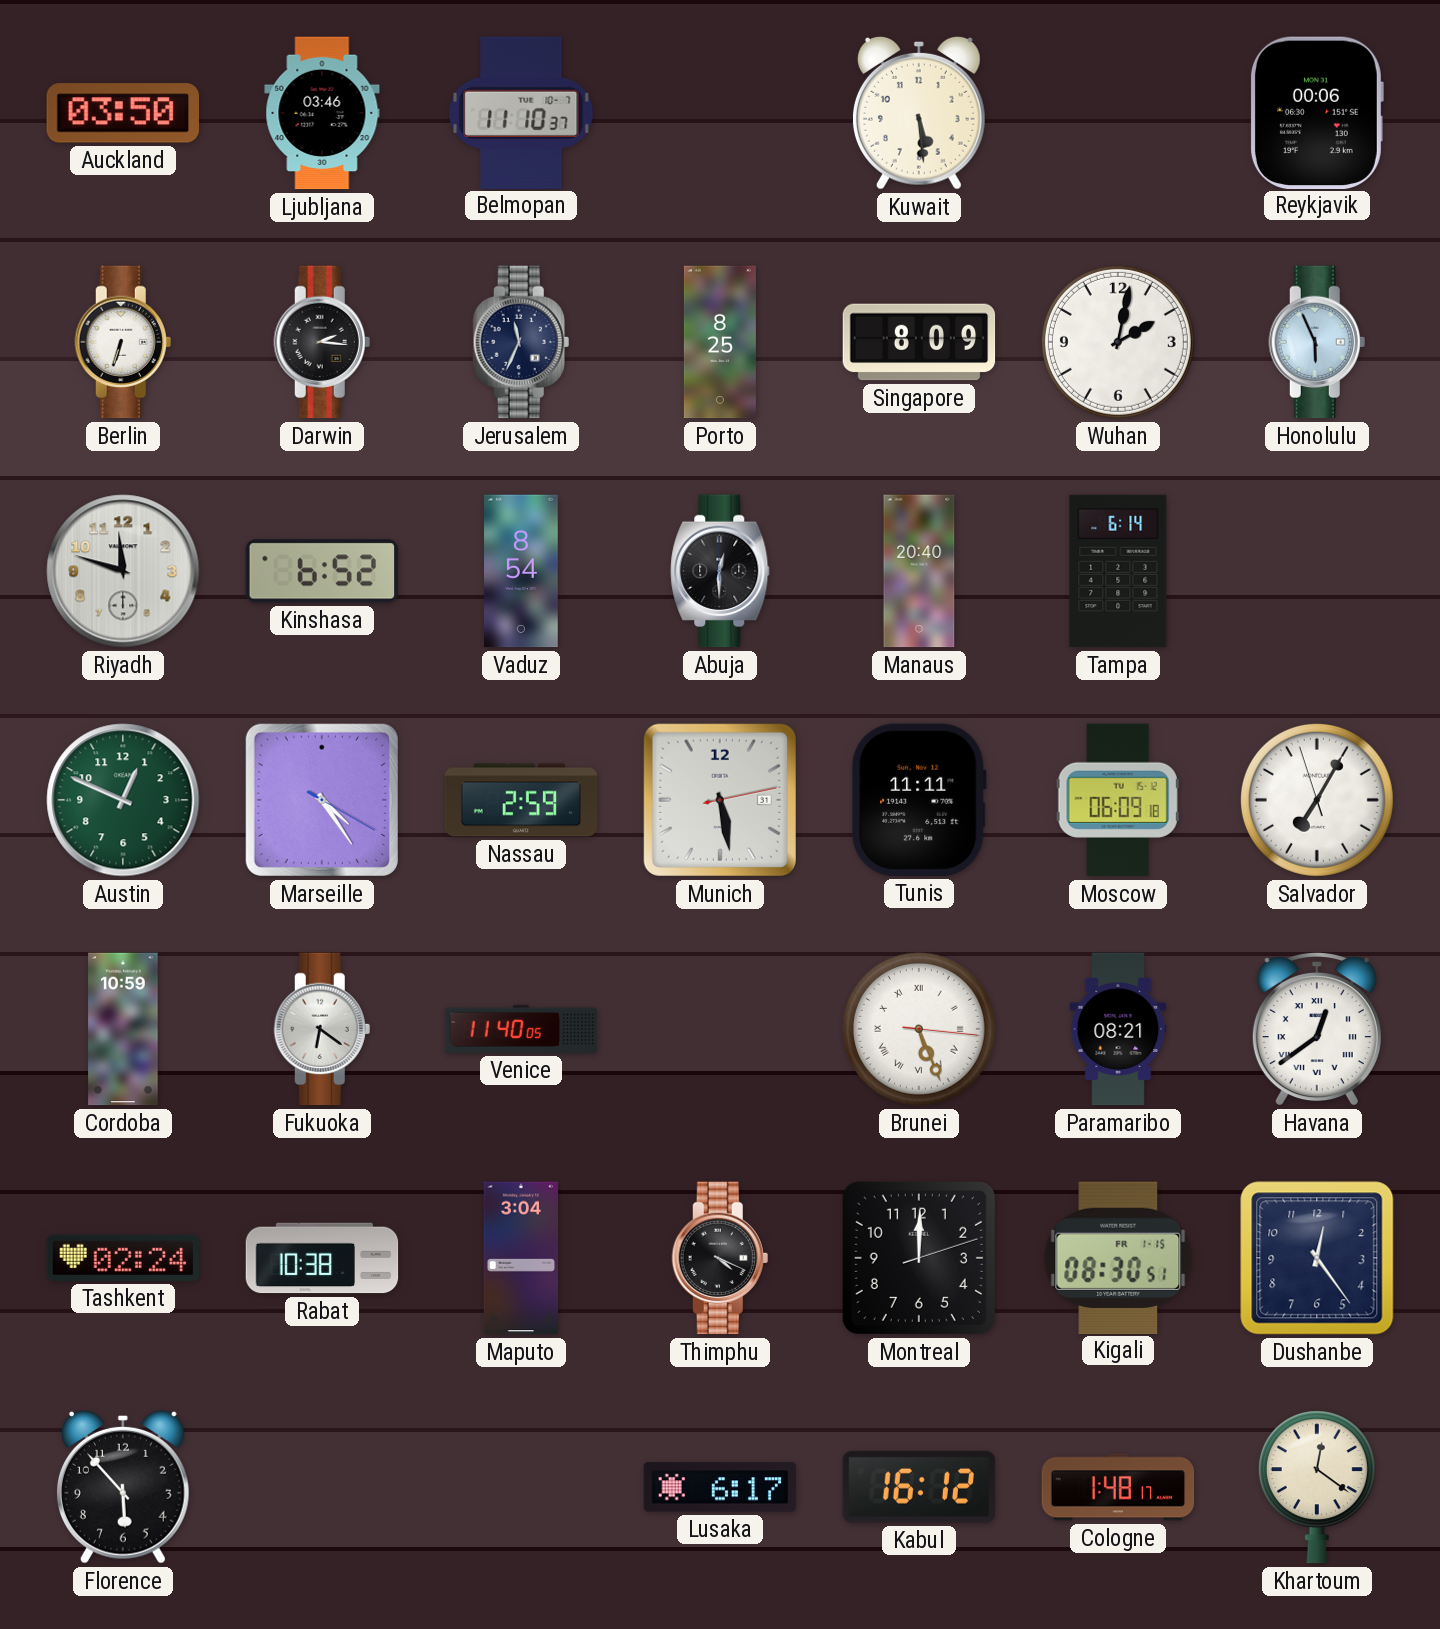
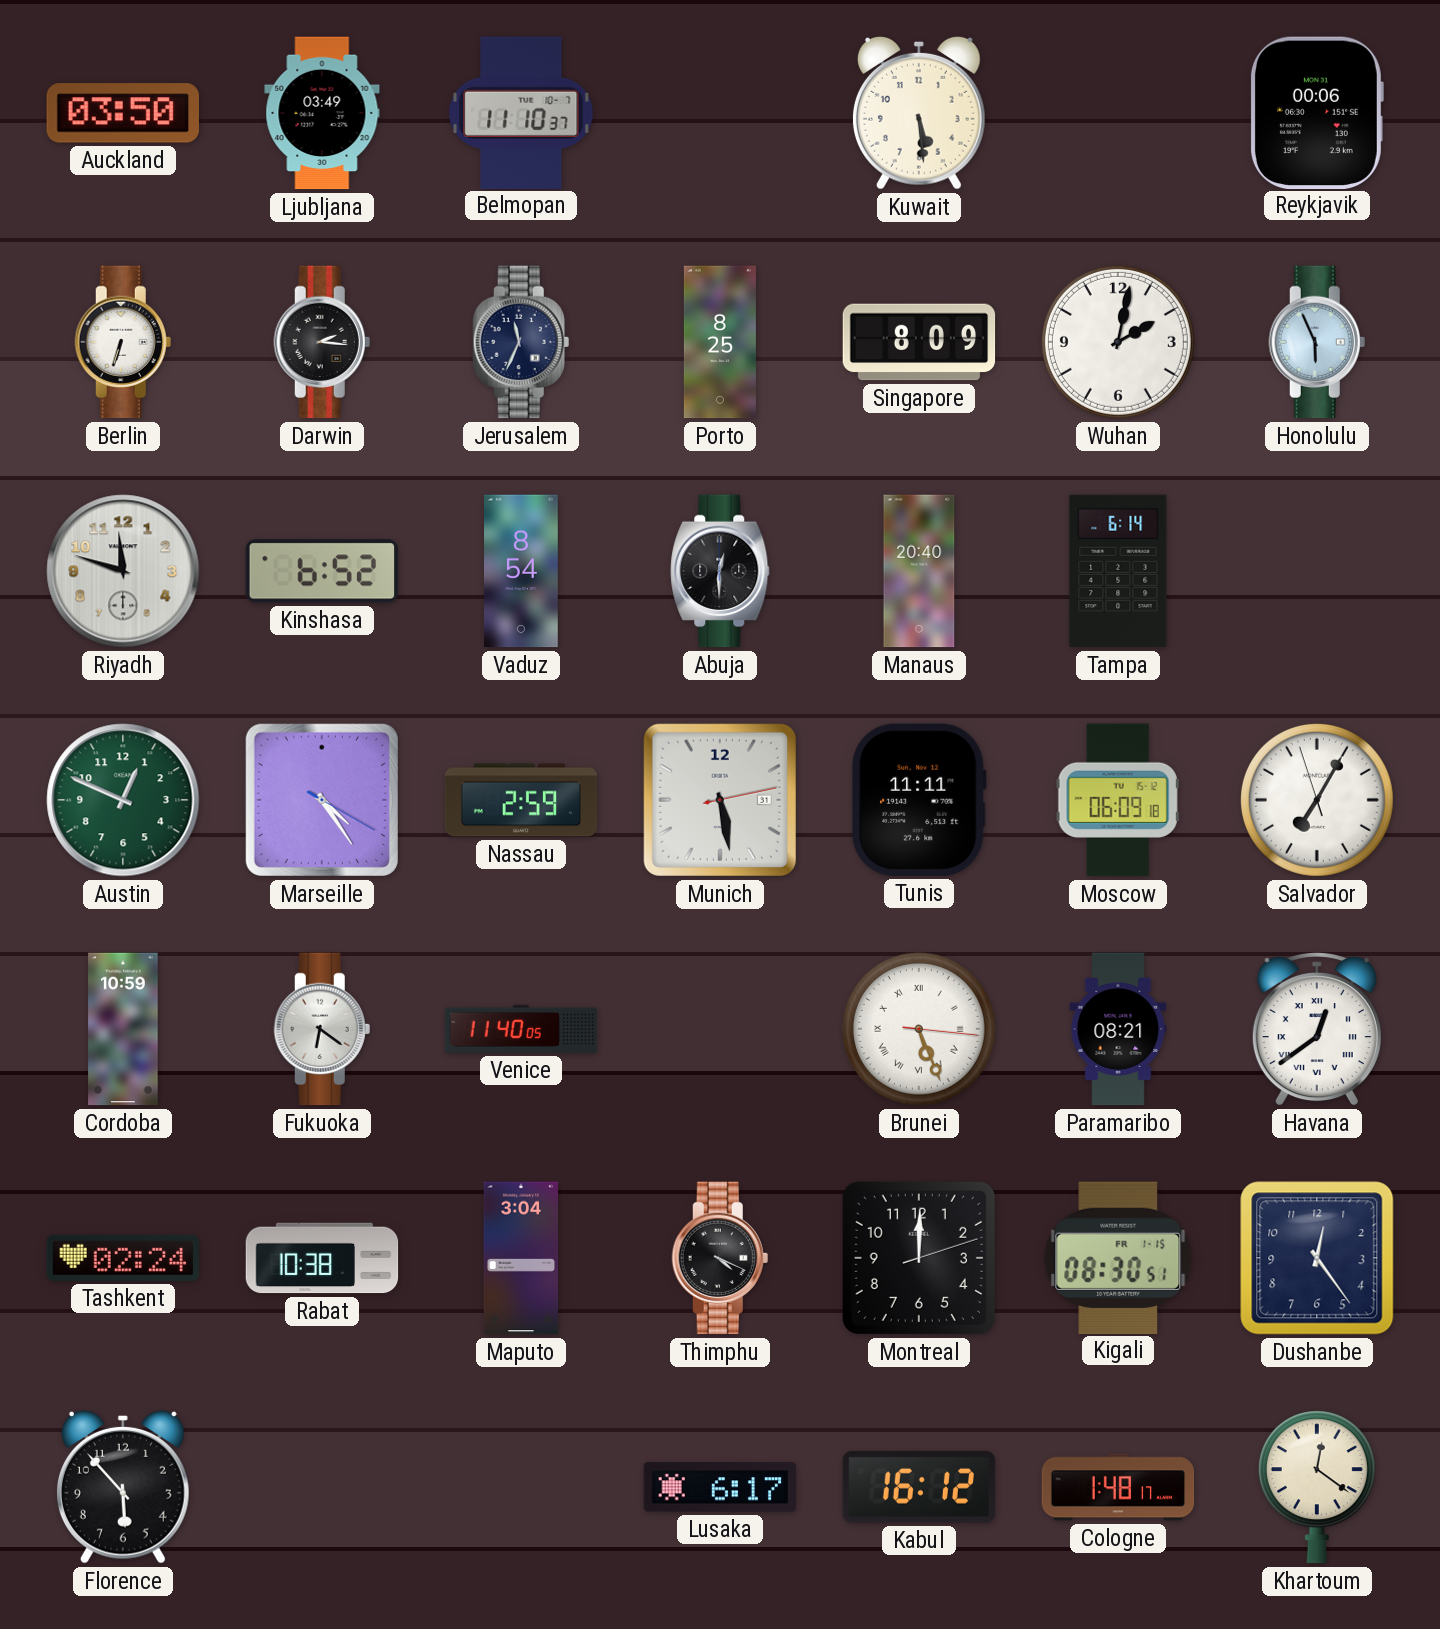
Ljubljana: 03:46 -> 03:49
